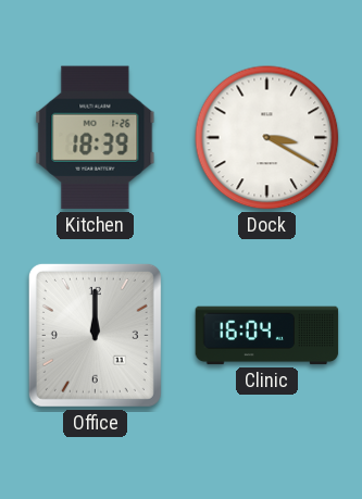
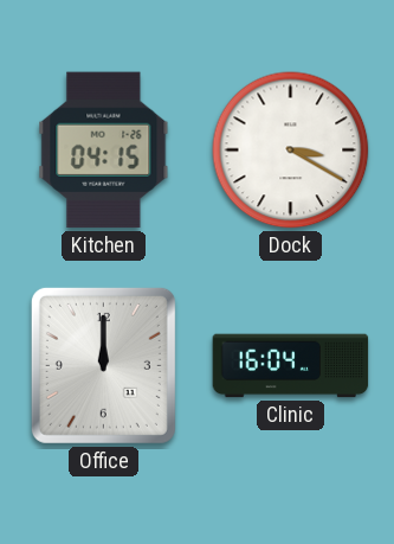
Kitchen: 18:39 -> 04:15
